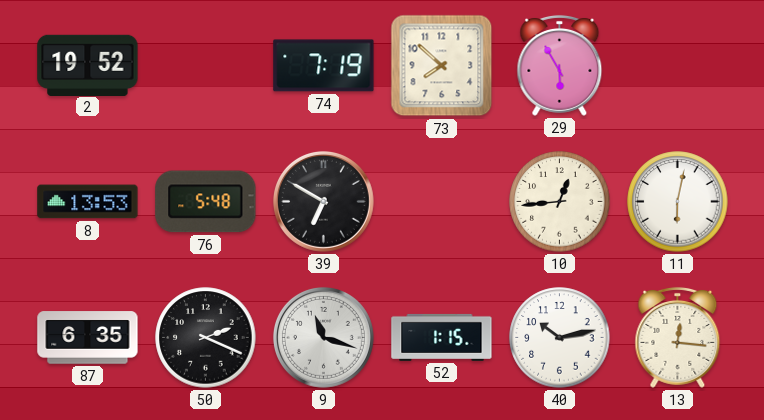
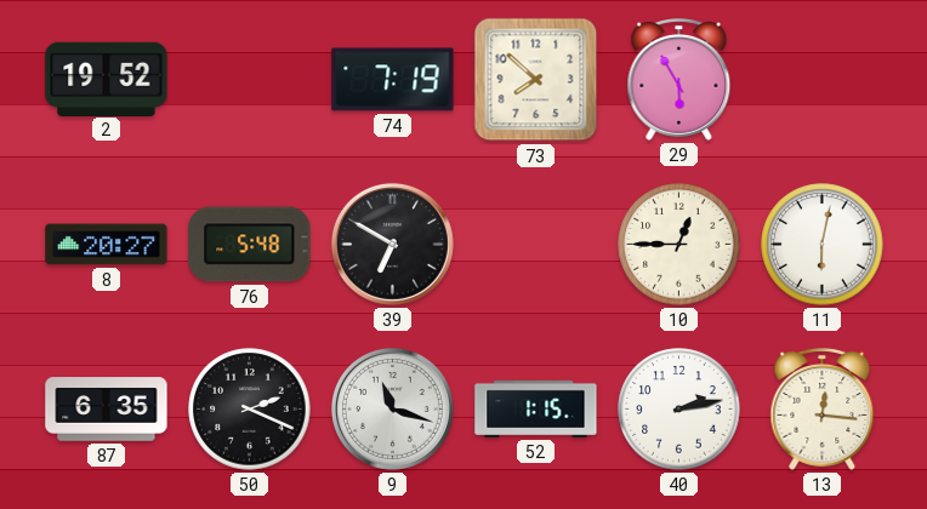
8: 13:53 -> 20:27
10: 12:44 -> 12:45
40: 10:13 -> 2:13
